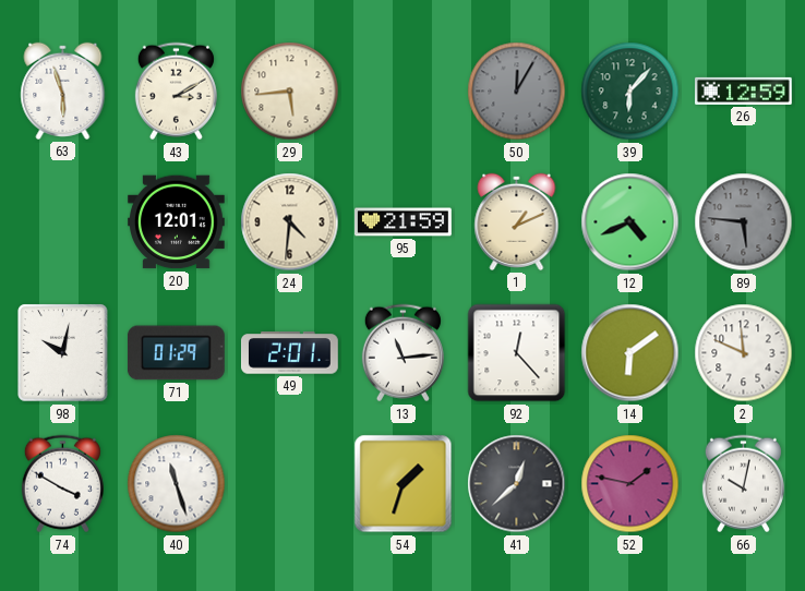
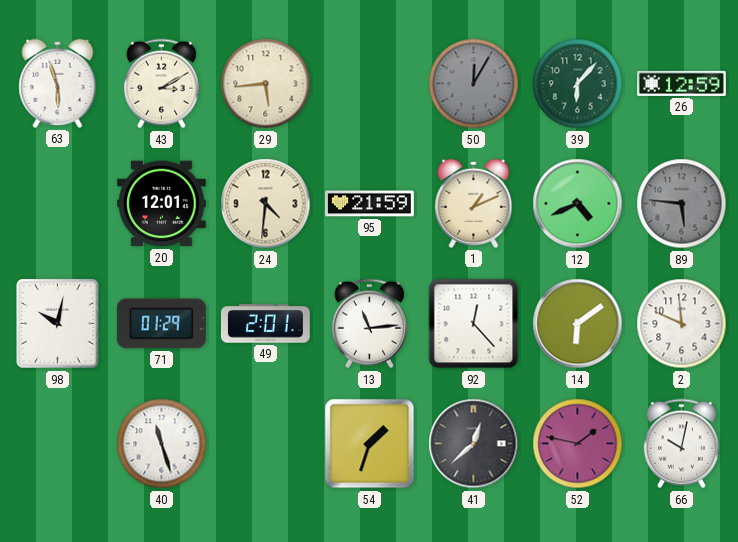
74: 3:50 -> none
